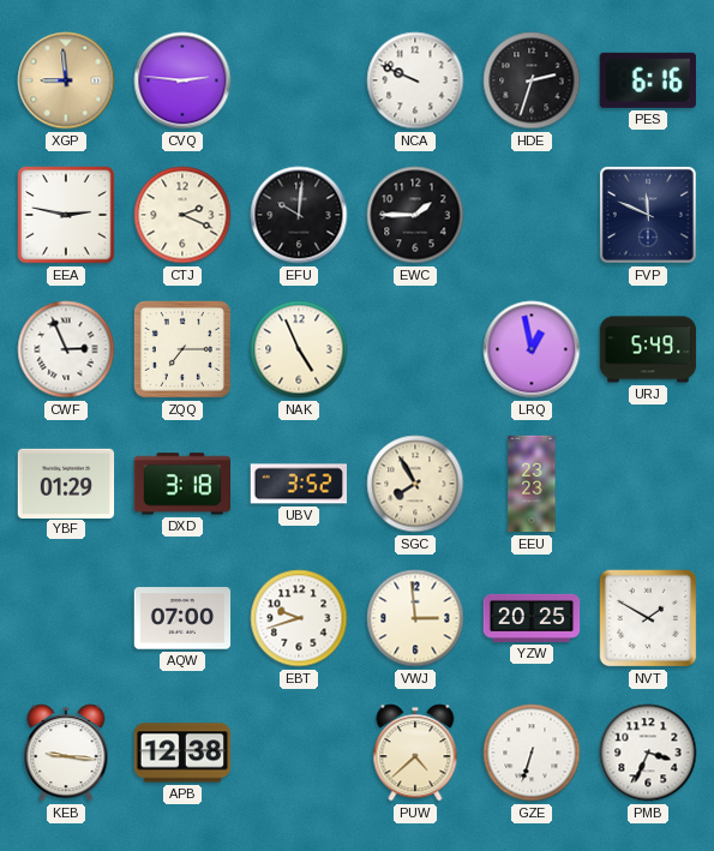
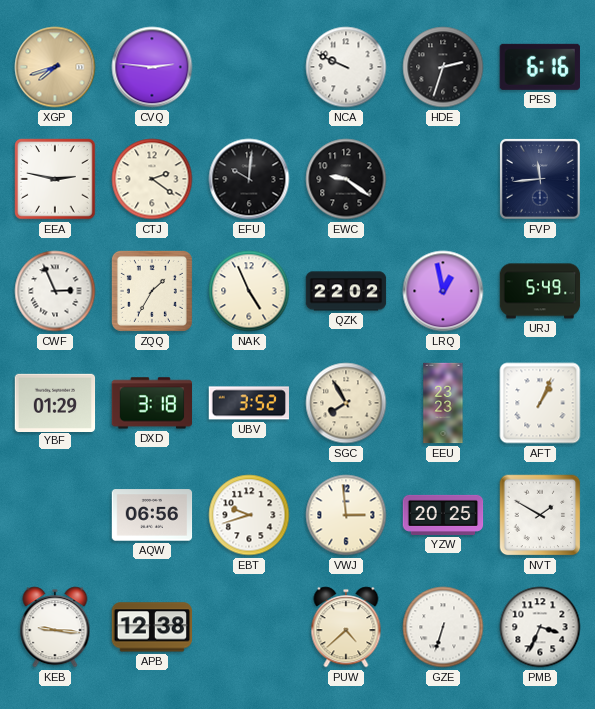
XGP: 8:59 -> 7:42
CTJ: 2:19 -> 2:21
EWC: 1:45 -> 9:21
FVP: 11:49 -> 11:44
ZQQ: 7:15 -> 1:35
QZK: none -> 22:02
AFT: none -> 1:04
AQW: 07:00 -> 06:56
